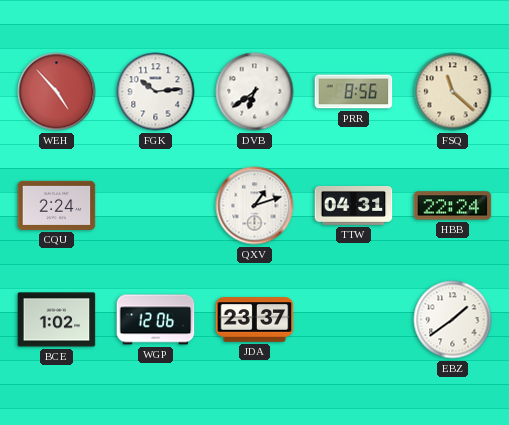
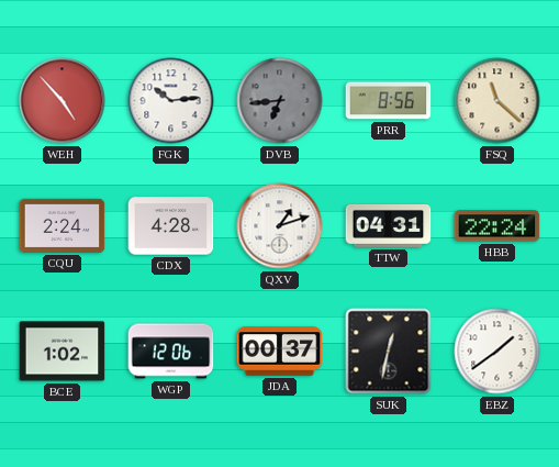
DVB: 6:39 -> 6:44
DVB dial: white -> grey
CDX: none -> 4:28
JDA: 23:37 -> 00:37
SUK: none -> 12:32
